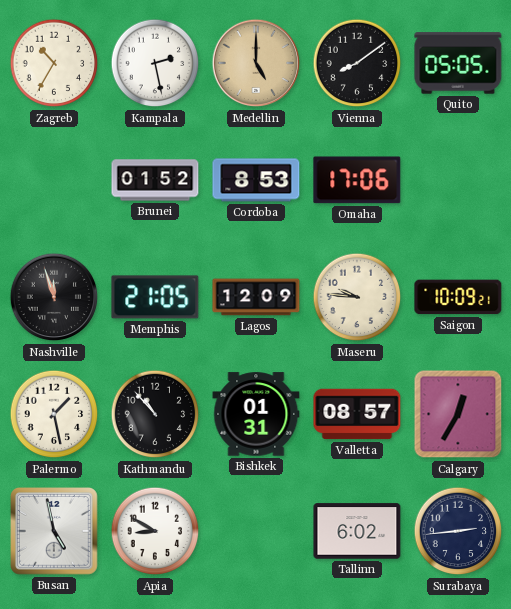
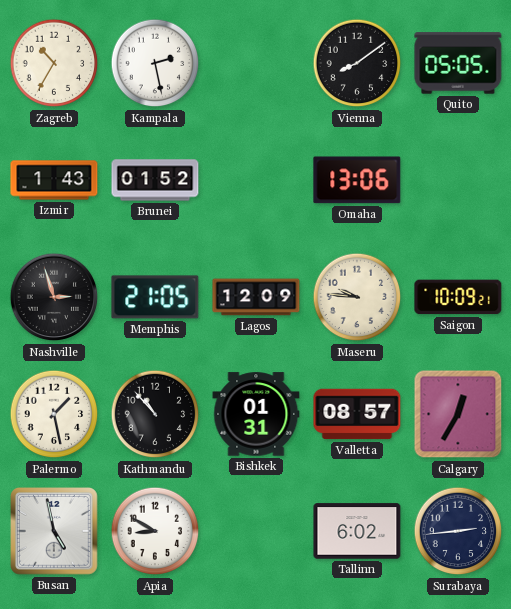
Medellin: 5:00 -> none
Izmir: none -> 1:43
Cordoba: 8:53 -> none
Omaha: 17:06 -> 13:06
Nashville: 11:57 -> 2:57
